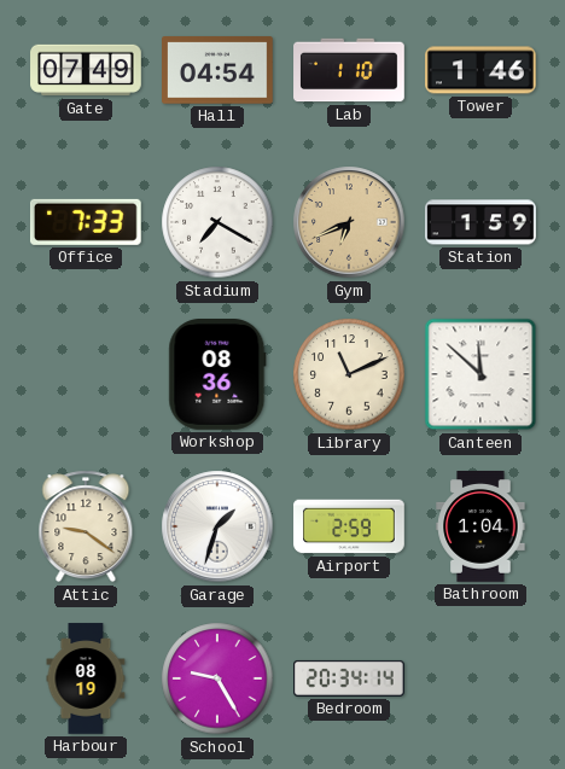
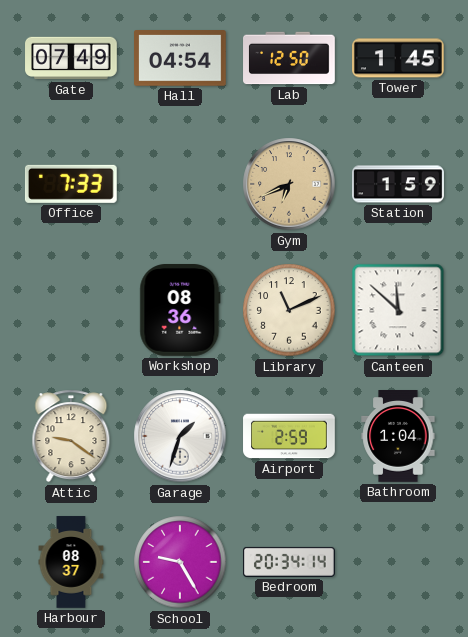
Lab: 1:10 -> 12:50
Tower: 1:46 -> 1:45
Stadium: 7:20 -> none
Harbour: 08:19 -> 08:37
